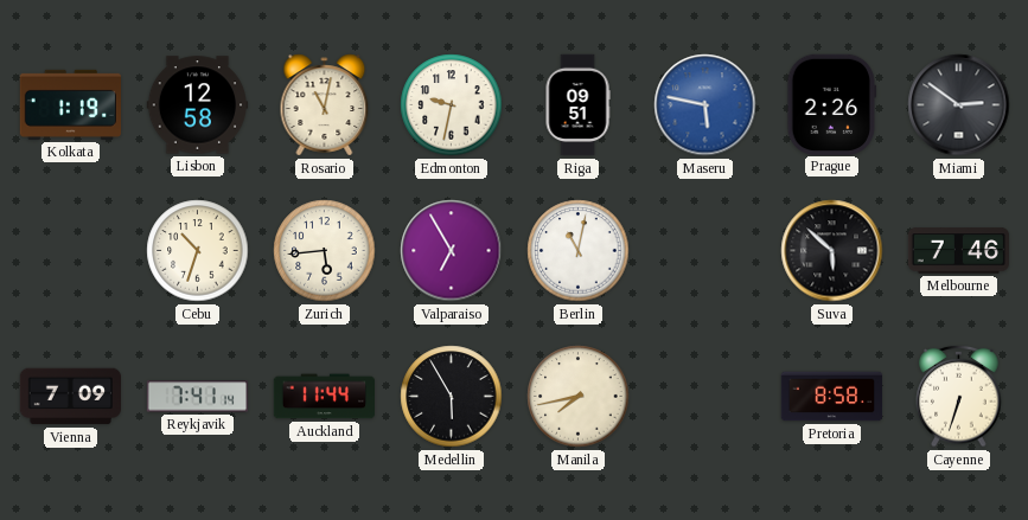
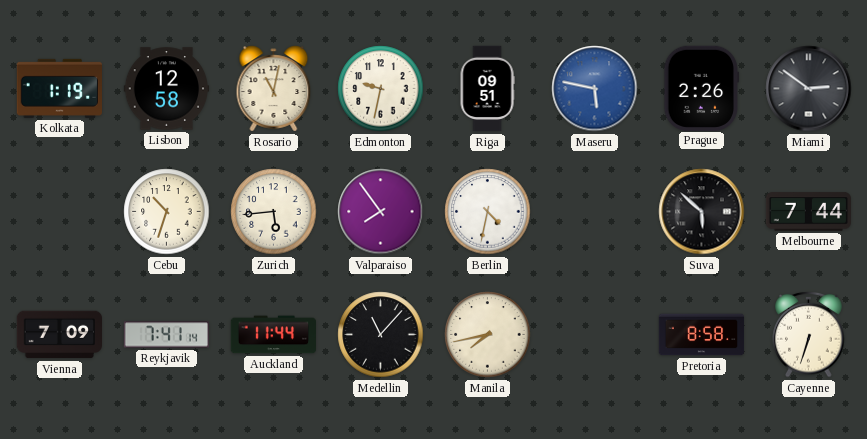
Valparaiso: 6:55 -> 7:54
Berlin: 11:02 -> 4:32
Melbourne: 7:46 -> 7:44
Medellin: 5:55 -> 11:07
